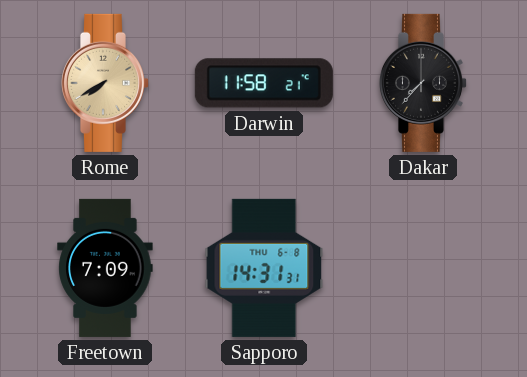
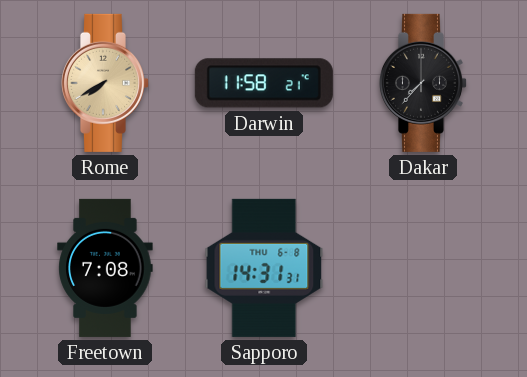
Freetown: 7:09 -> 7:08
